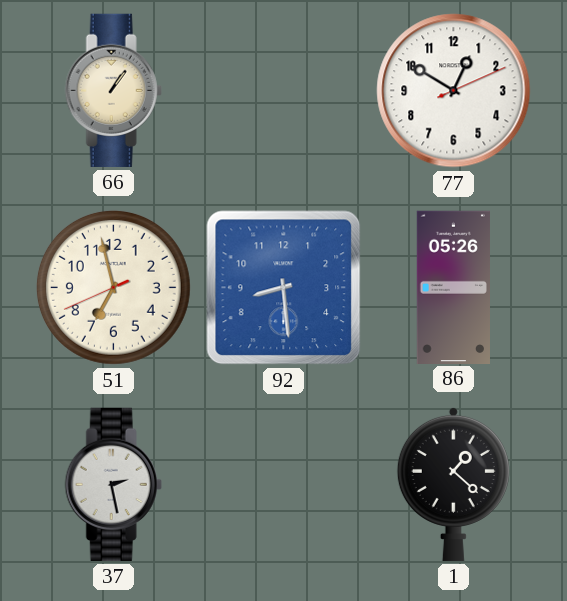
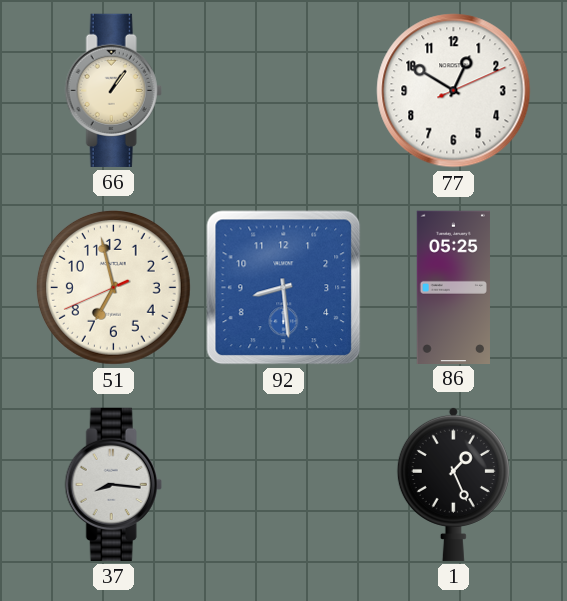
86: 05:26 -> 05:25
37: 2:28 -> 8:16
1: 1:22 -> 1:26
